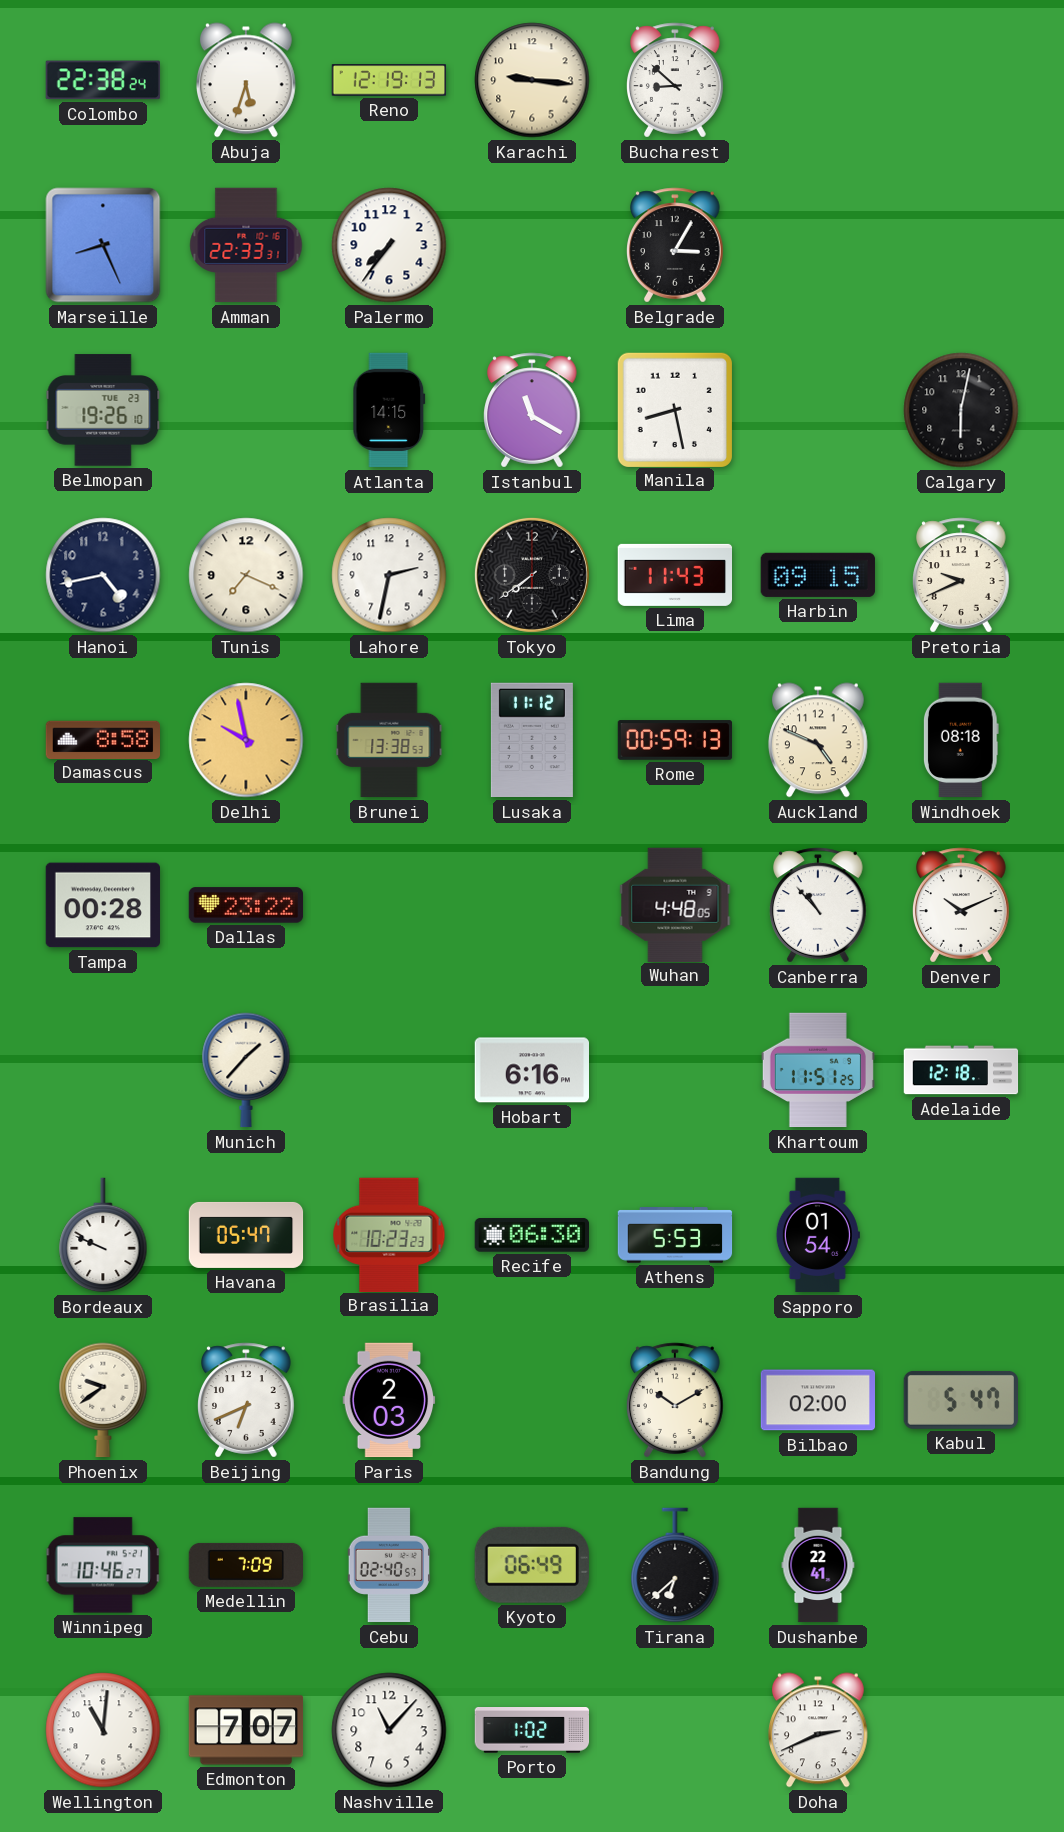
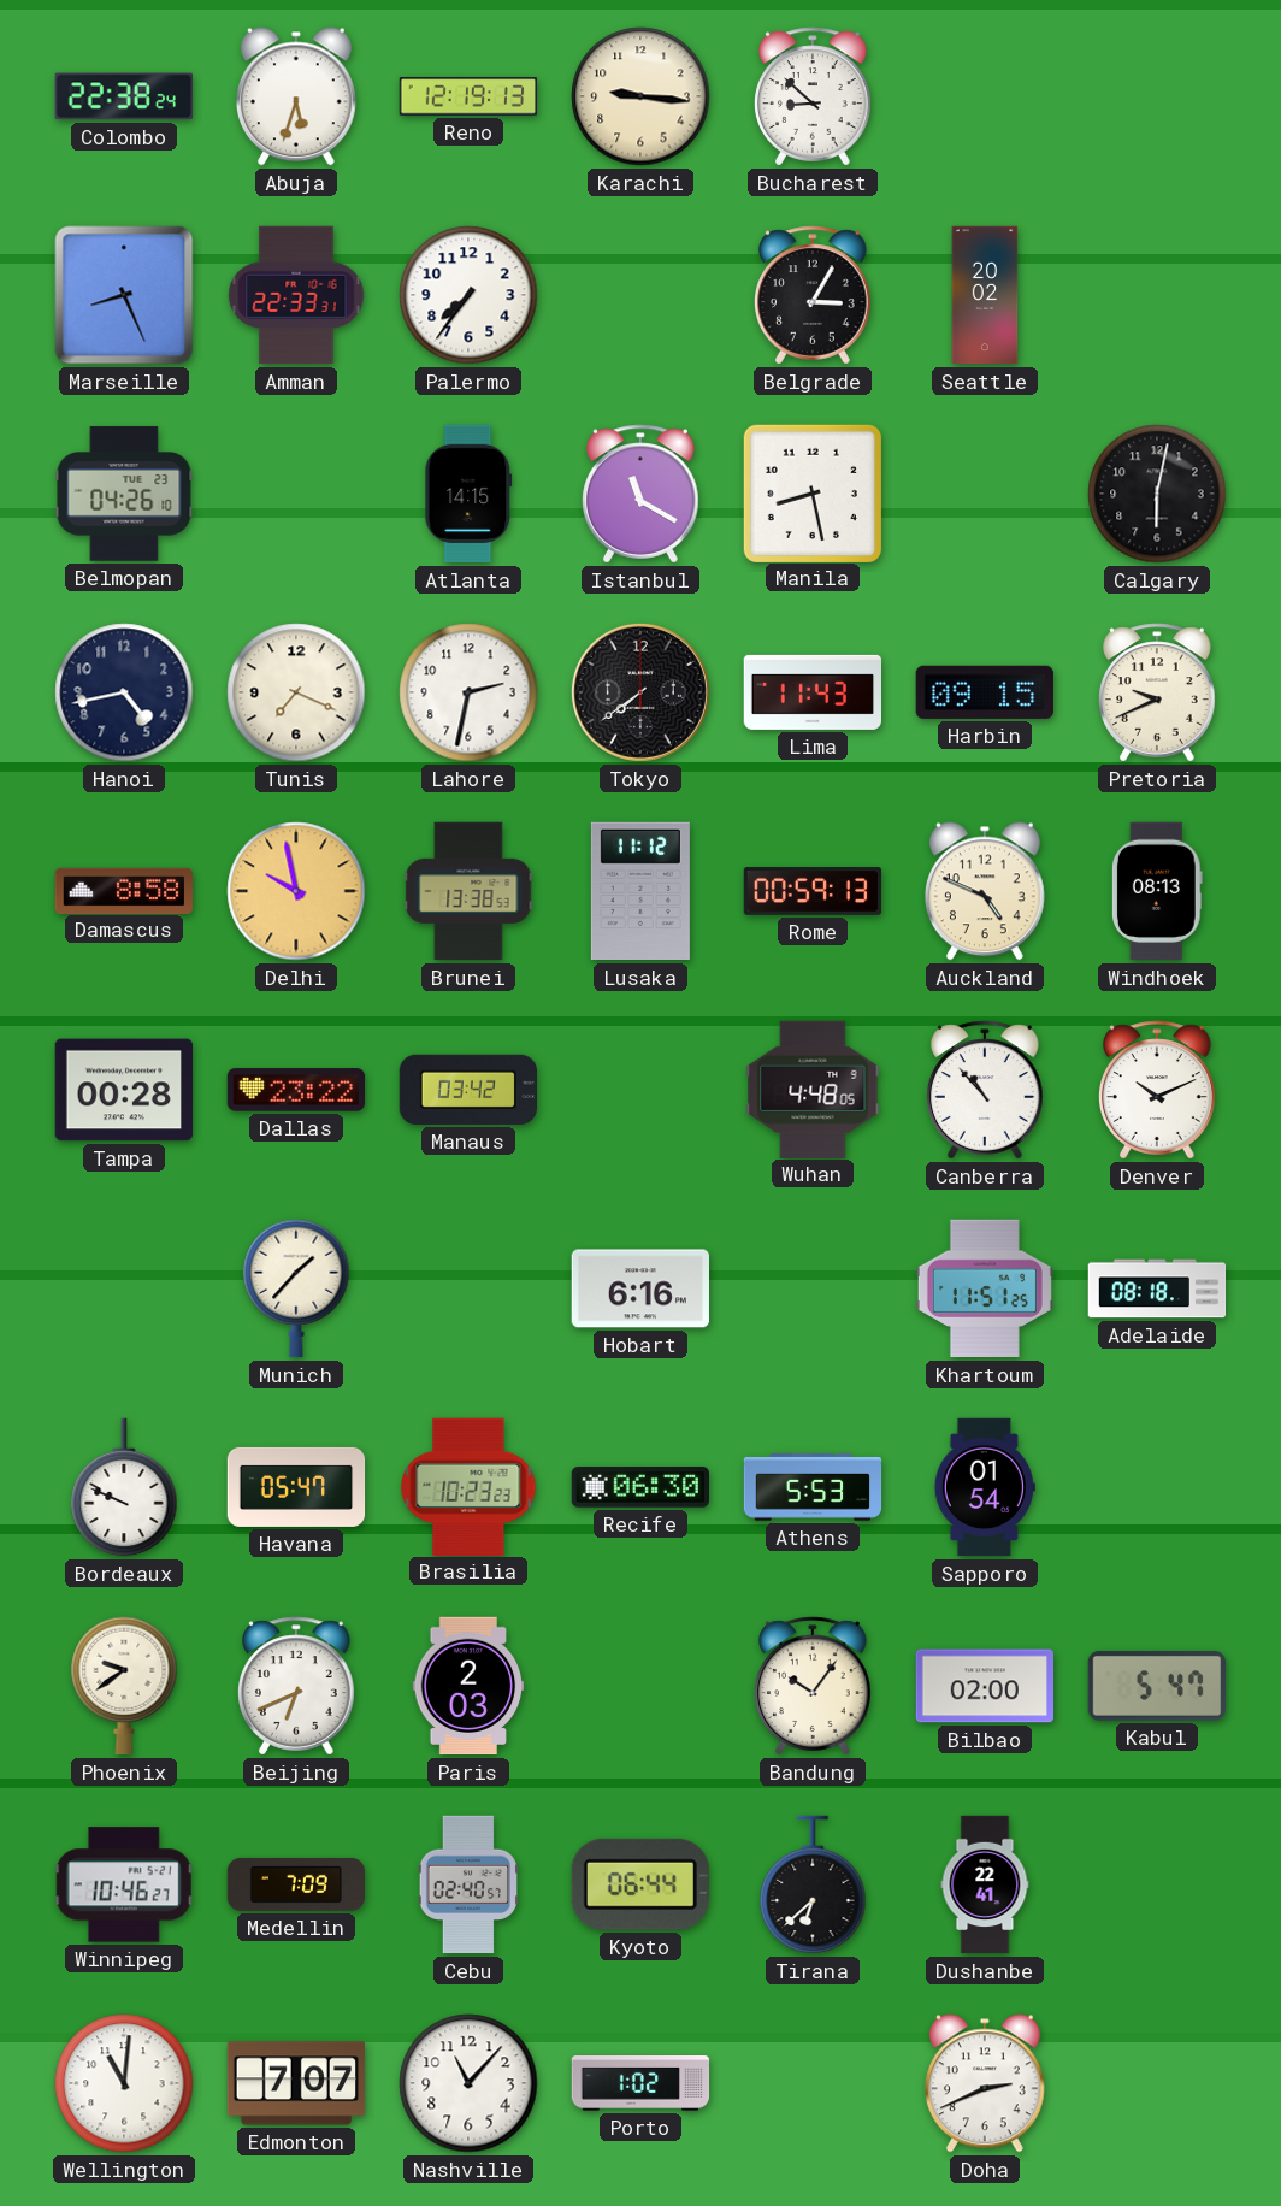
Seattle: none -> 20:02
Belmopan: 19:26 -> 04:26
Windhoek: 08:18 -> 08:13
Manaus: none -> 03:42
Adelaide: 12:18 -> 08:18
Bandung: 10:10 -> 10:06
Kyoto: 06:49 -> 06:44
